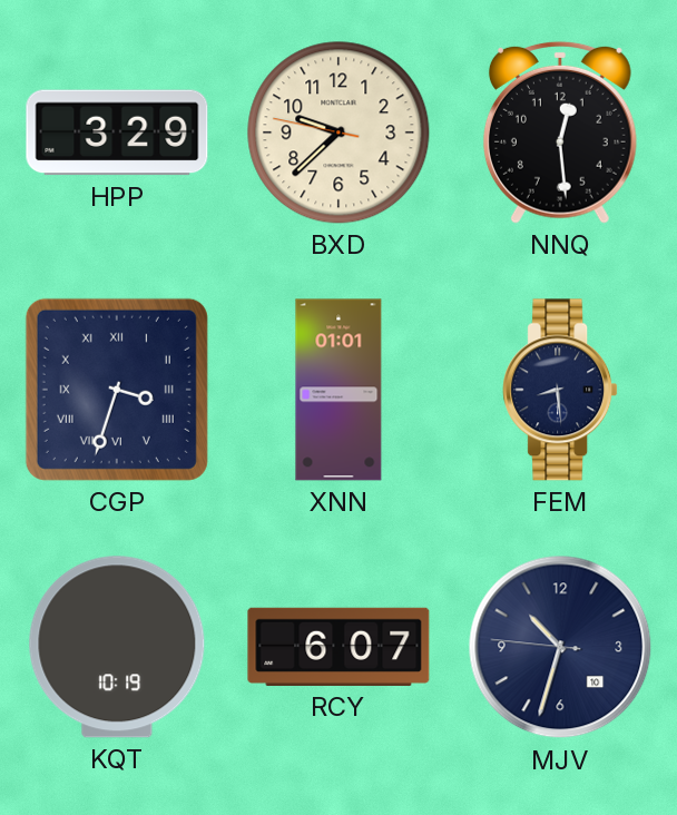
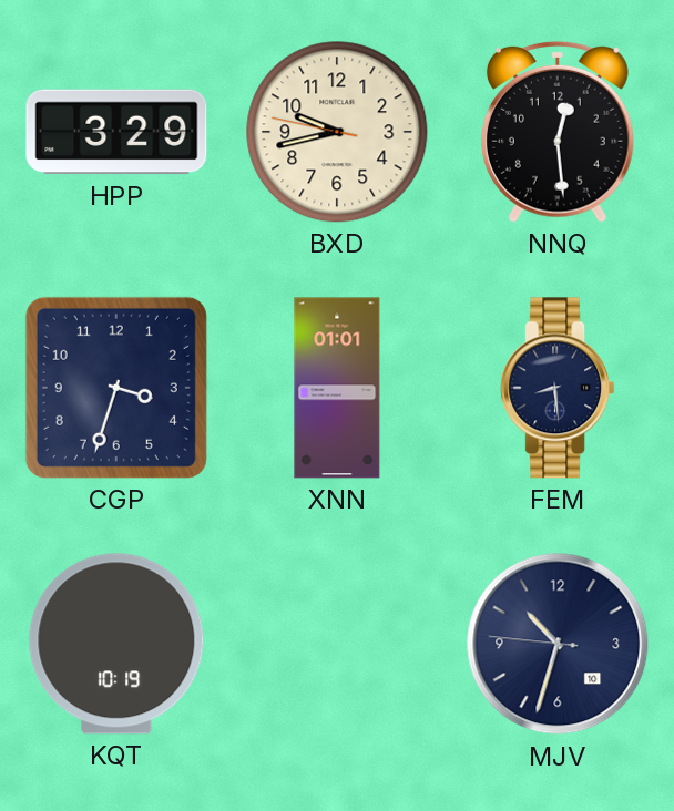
BXD: 9:37 -> 9:42
CGP numerals: Roman -> Arabic
RCY: 6:07 -> none
